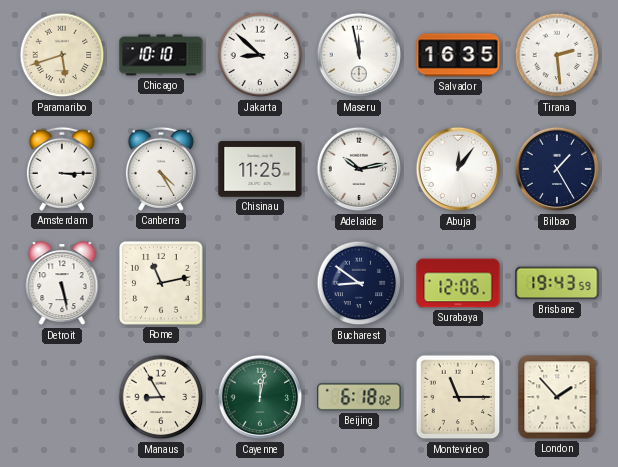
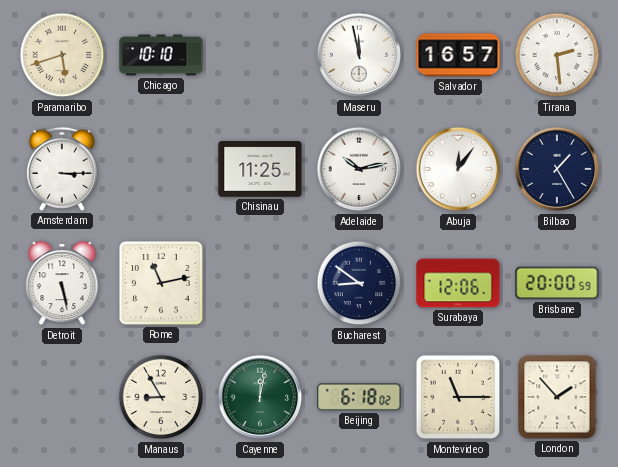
Jakarta: 8:52 -> none
Salvador: 16:35 -> 16:57
Canberra: 4:25 -> none
Brisbane: 19:43 -> 20:00
